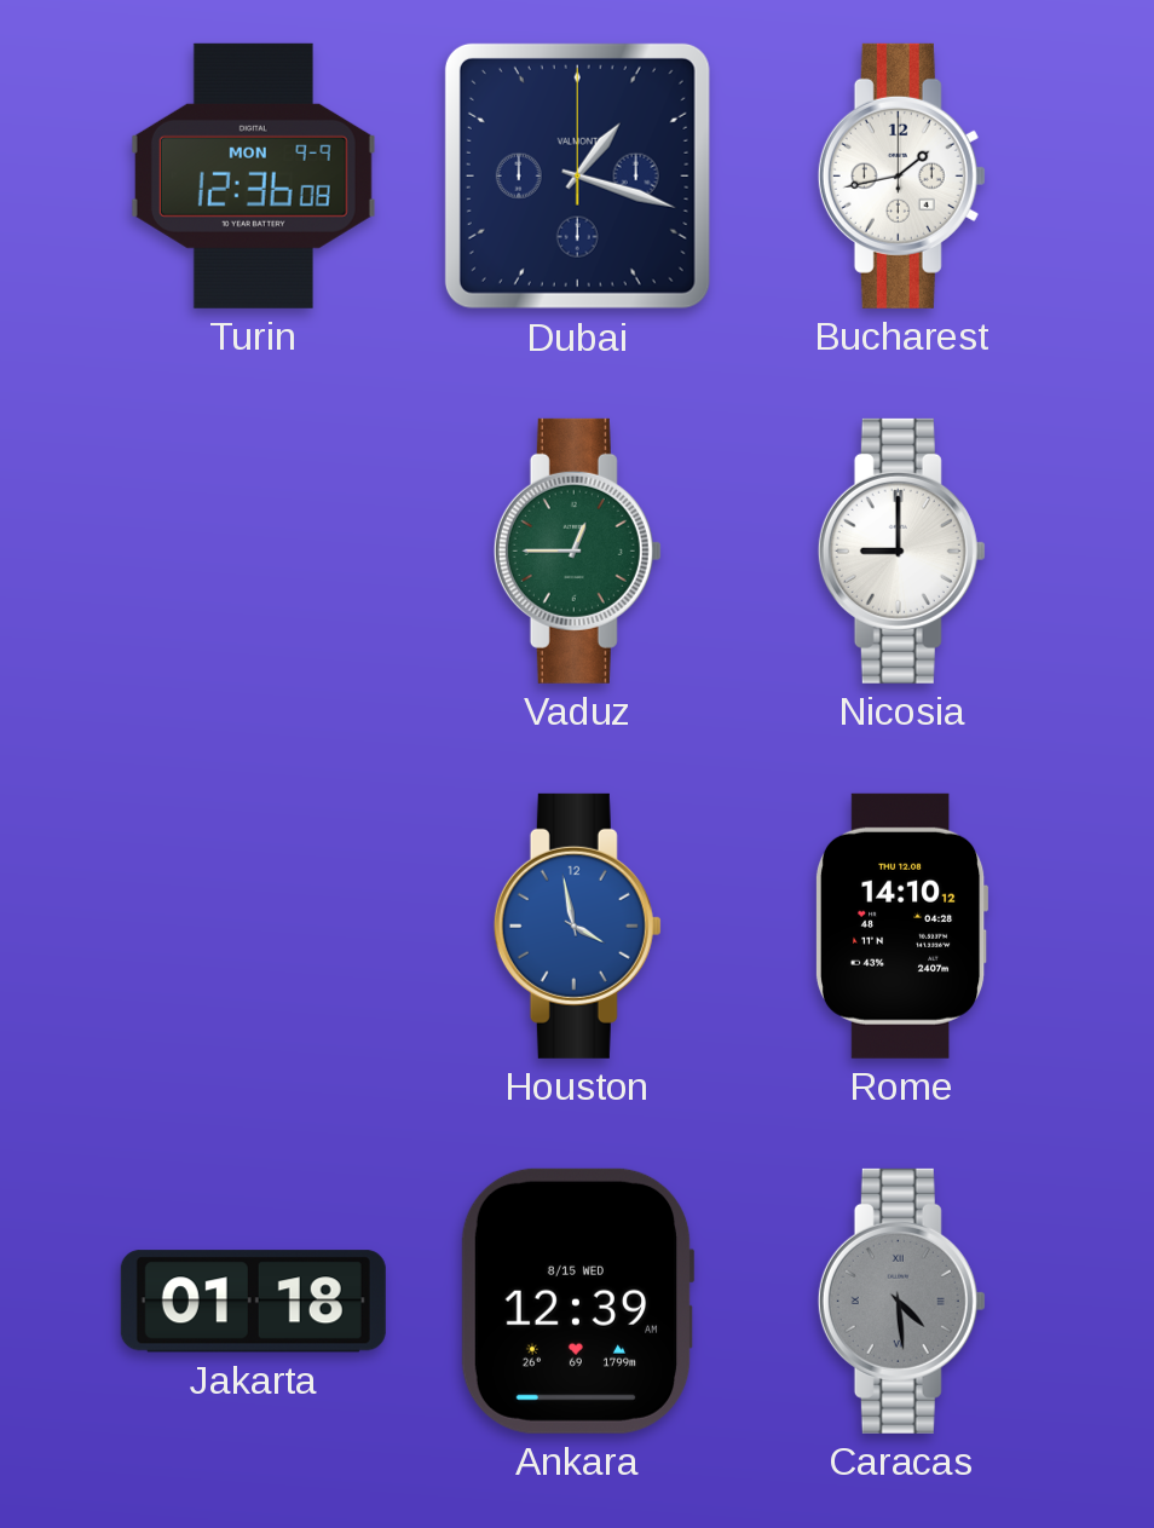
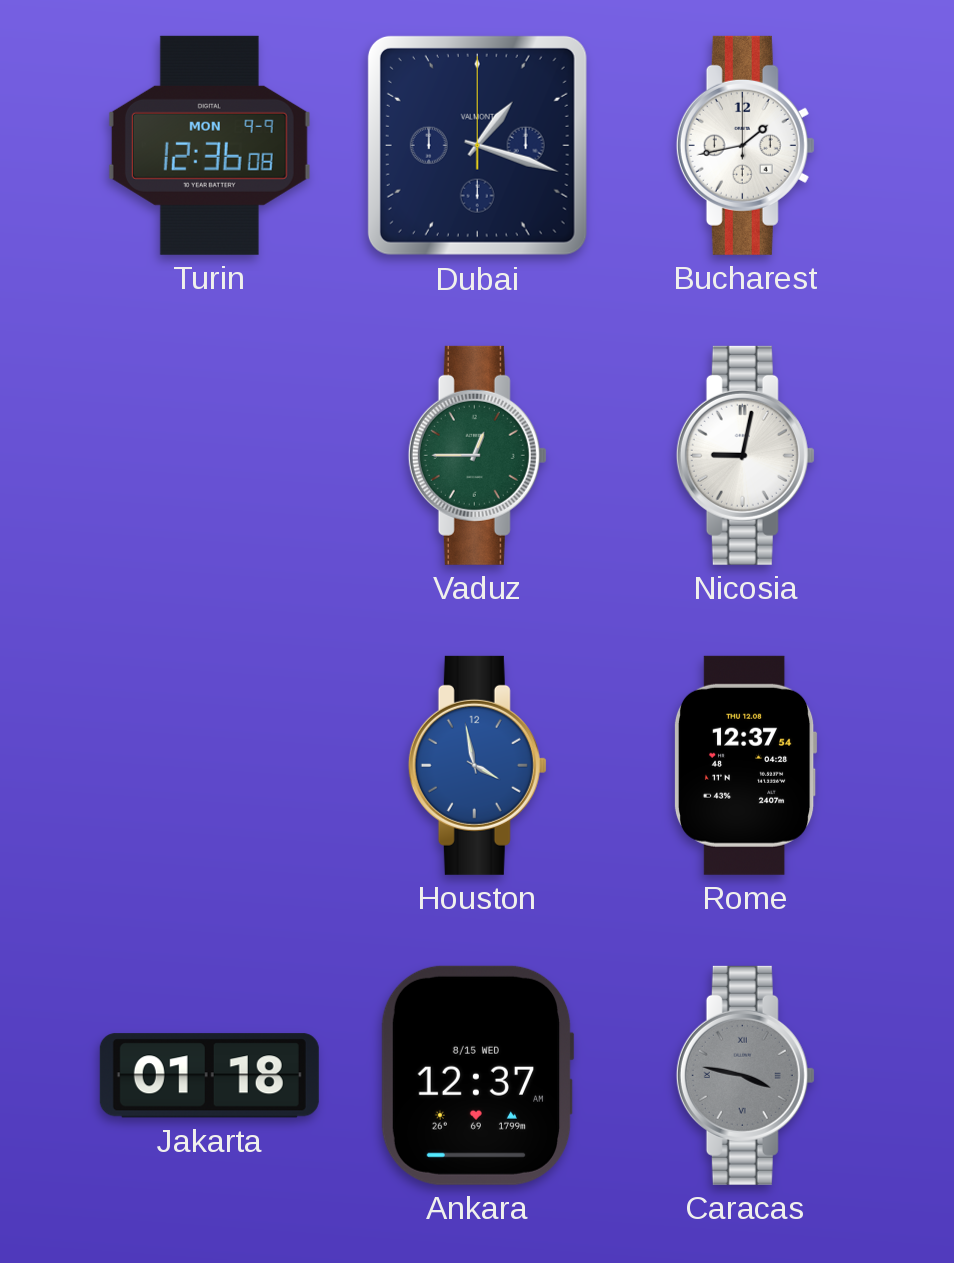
Nicosia: 9:00 -> 9:02
Rome: 14:10 -> 12:37
Ankara: 12:39 -> 12:37
Caracas: 4:29 -> 3:47
